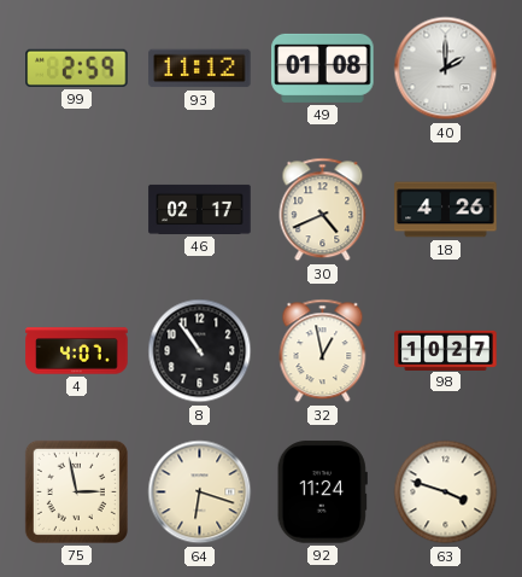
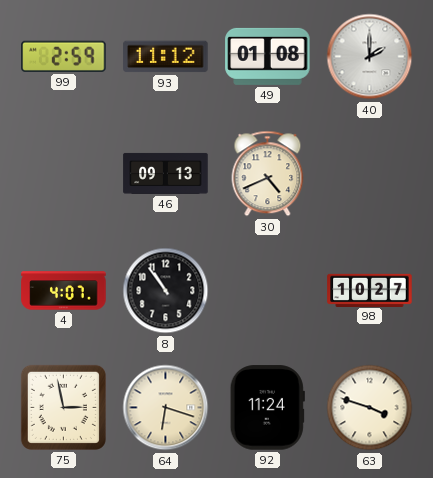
46: 02:17 -> 09:13
18: 4:26 -> none
32: 12:58 -> none
